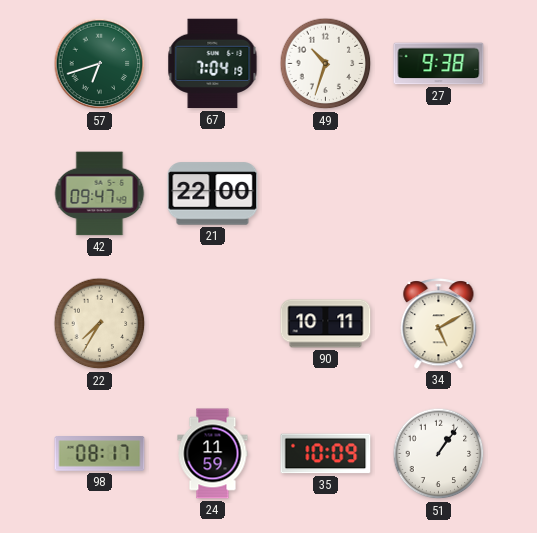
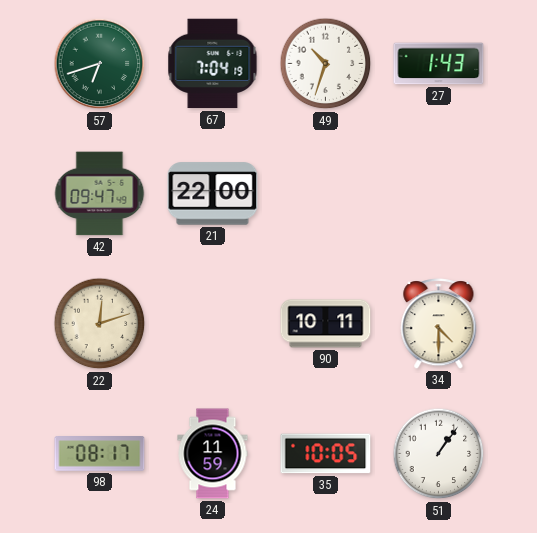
27: 9:38 -> 1:43
22: 7:35 -> 12:12
34: 5:10 -> 4:30
35: 10:09 -> 10:05
